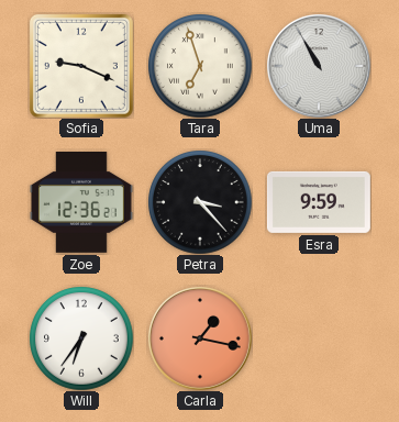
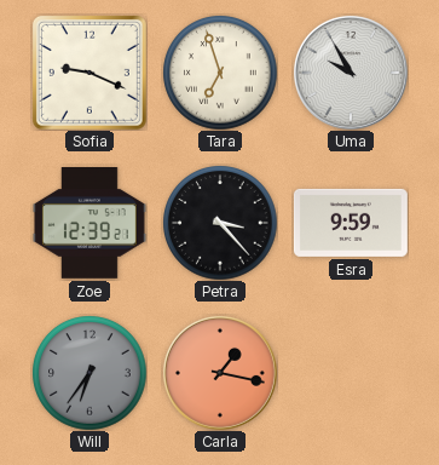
Uma: 10:55 -> 9:55
Zoe: 12:36 -> 12:39
Will dial: white -> grey
